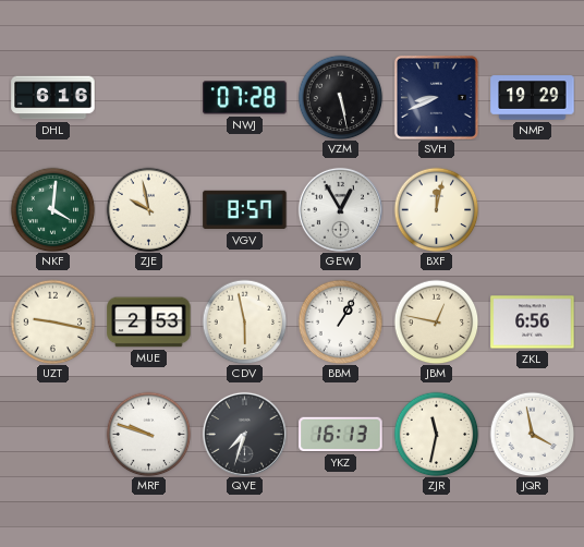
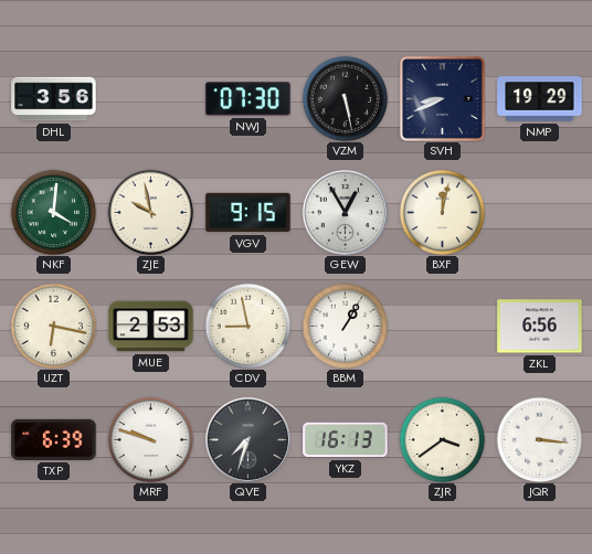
DHL: 6:16 -> 3:56
NWJ: 07:28 -> 07:30
VGV: 8:57 -> 9:15
UZT: 9:17 -> 6:17
CDV: 5:58 -> 8:58
JBM: 12:47 -> none
TXP: none -> 6:39
ZJR: 11:32 -> 3:39
JQR: 3:58 -> 3:16
